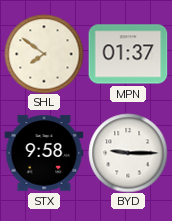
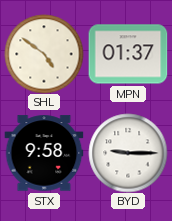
SHL: 7:51 -> 4:51
